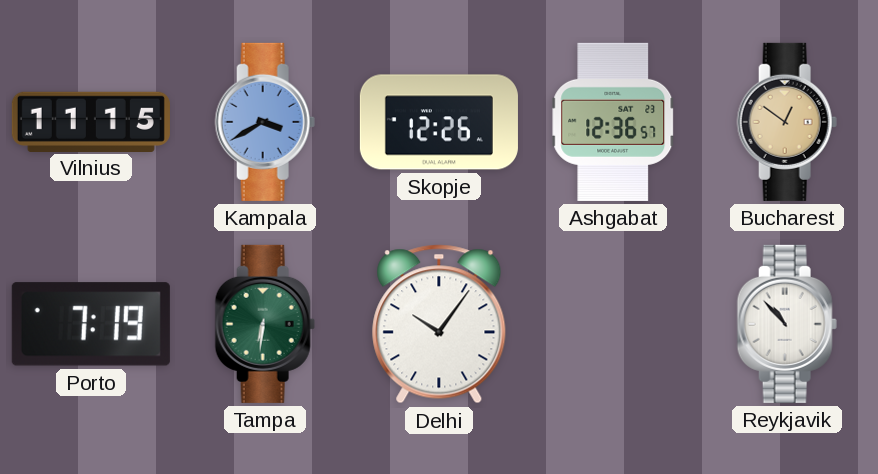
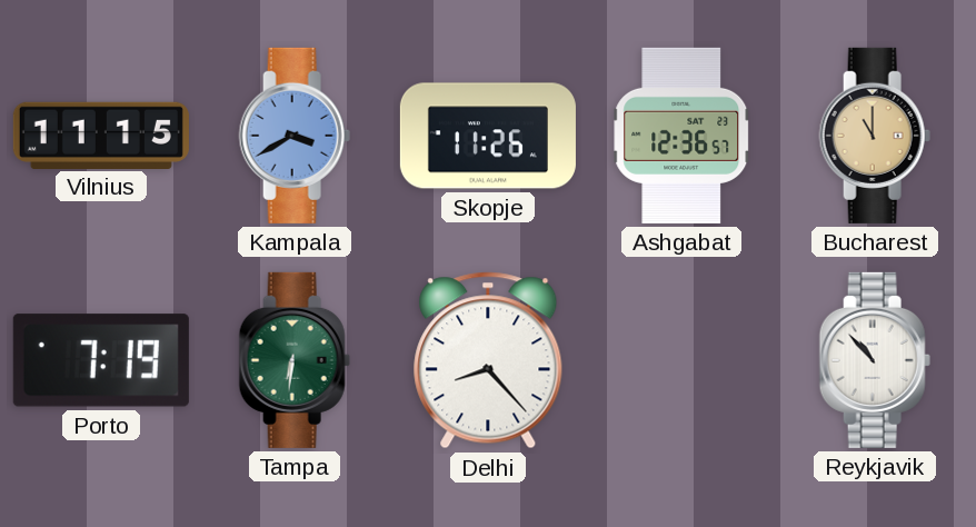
Skopje: 12:26 -> 11:26
Bucharest: 12:51 -> 11:00
Delhi: 10:06 -> 8:23
